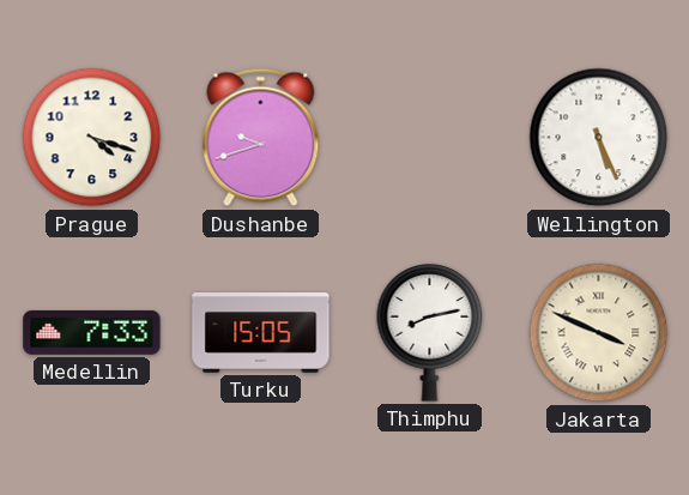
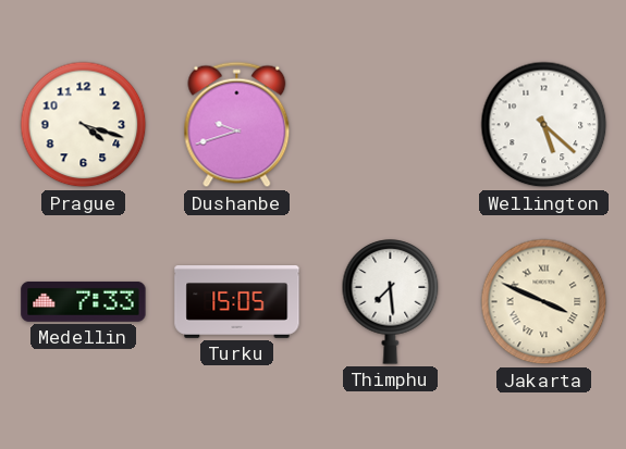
Wellington: 5:26 -> 5:22
Thimphu: 8:13 -> 7:29
